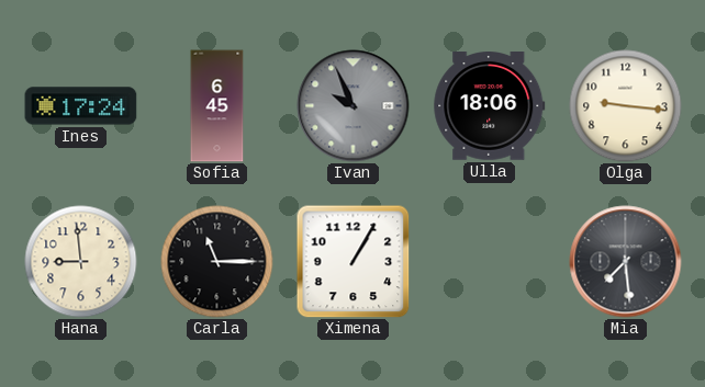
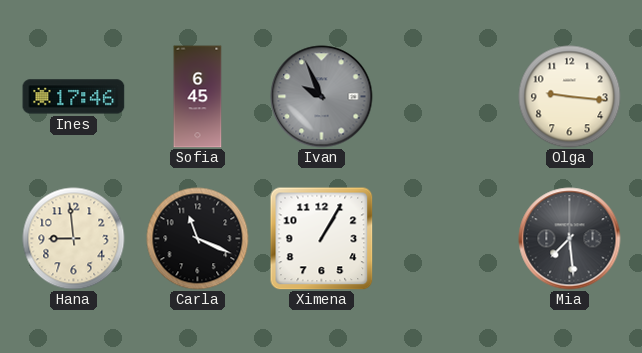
Ines: 17:24 -> 17:46
Ulla: 18:06 -> none
Carla: 11:15 -> 11:19
